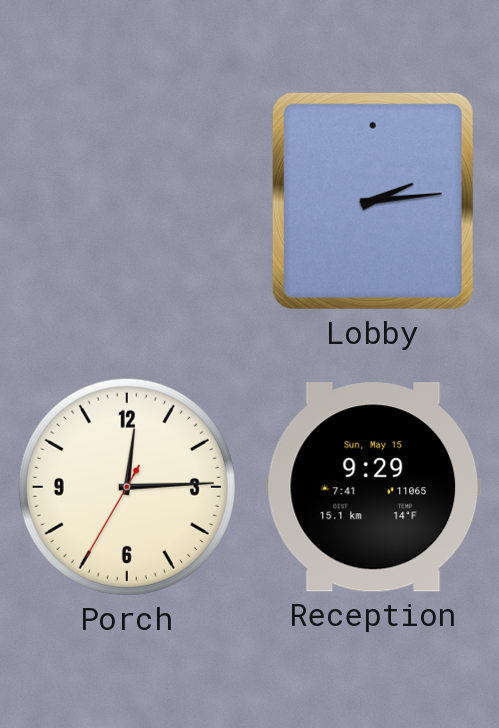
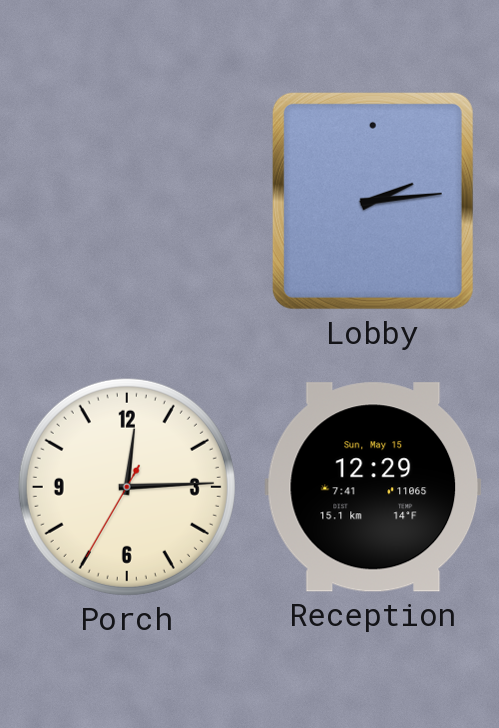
Reception: 9:29 -> 12:29
